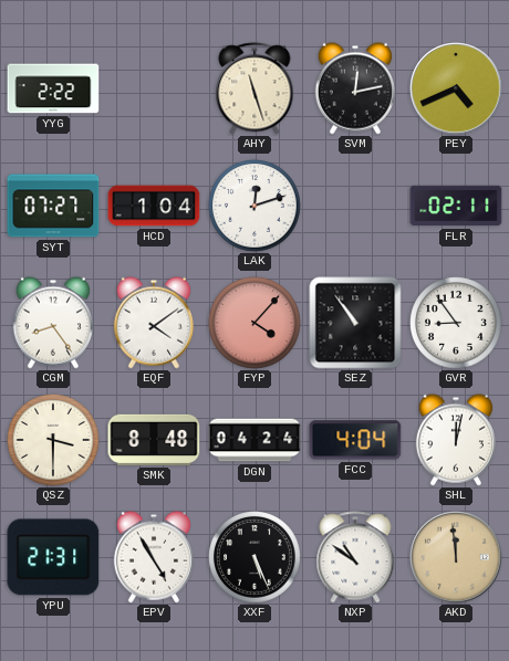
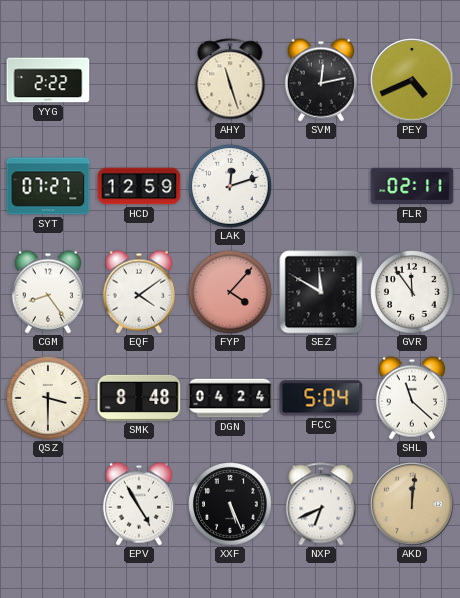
HCD: 1:04 -> 12:59
SEZ: 10:54 -> 11:50
GVR: 8:54 -> 11:54
FCC: 4:04 -> 5:04
SHL: 12:02 -> 11:22
YPU: 21:31 -> none
NXP: 10:51 -> 6:41
AKD: 11:59 -> 12:01
